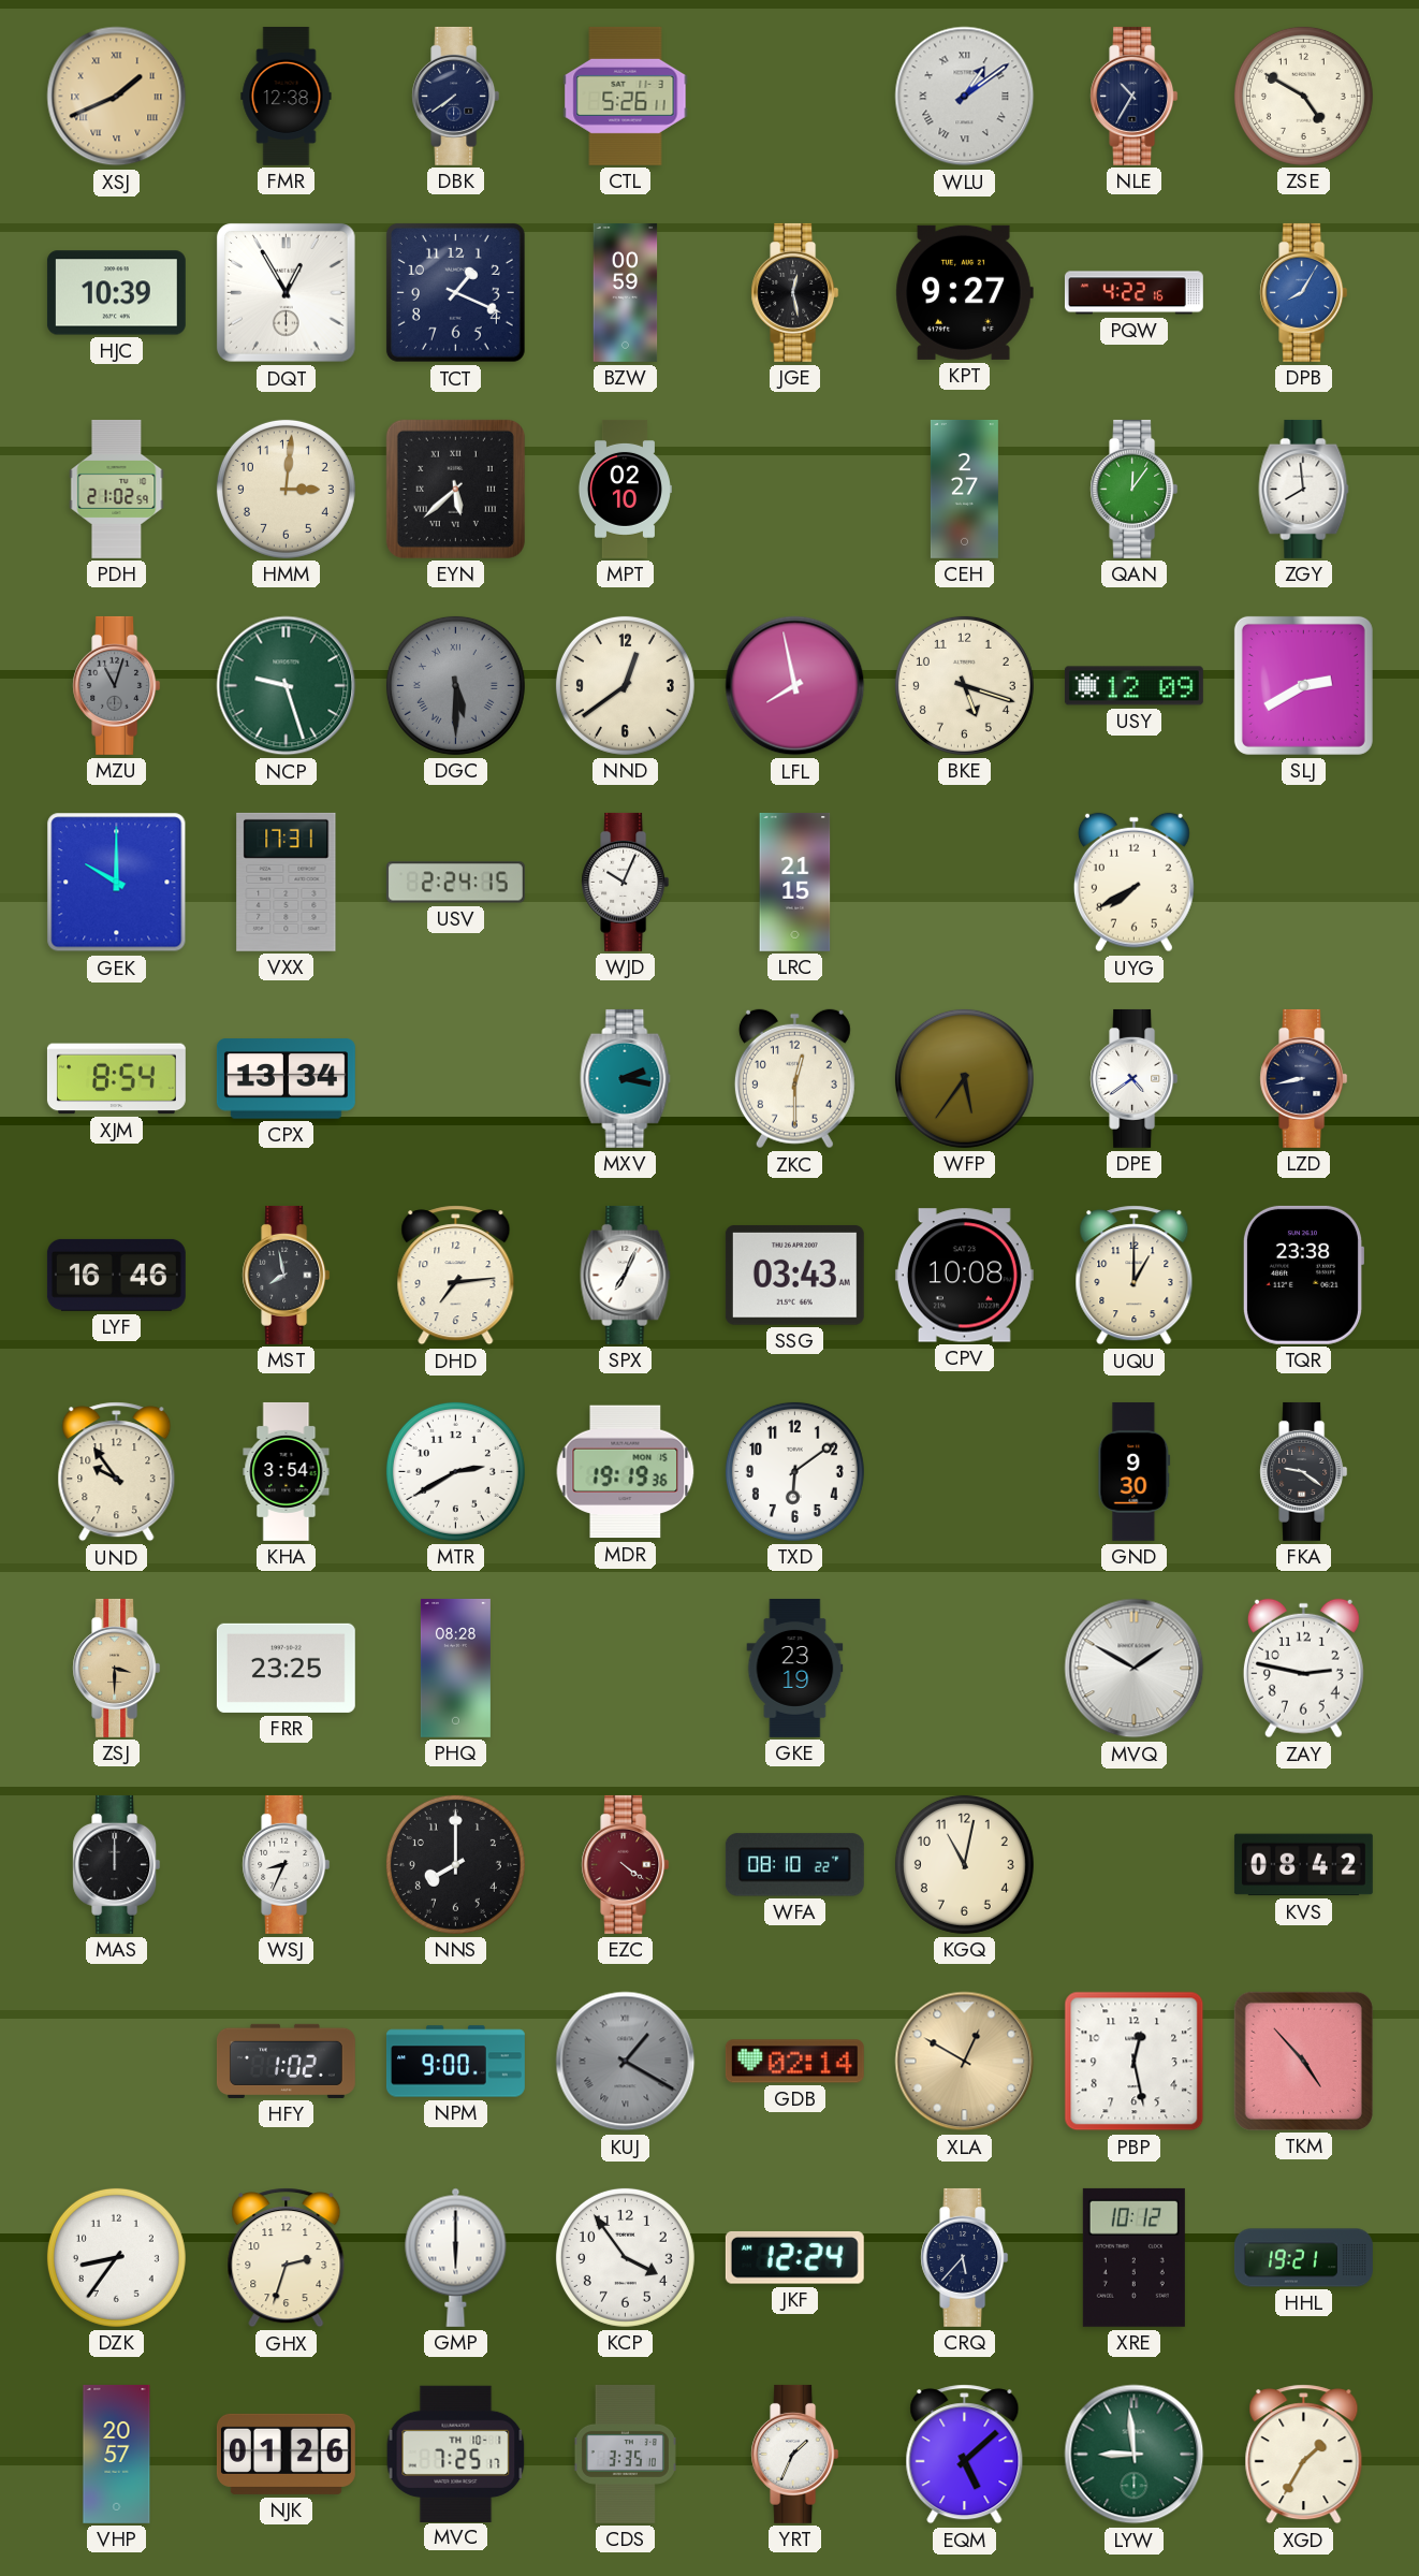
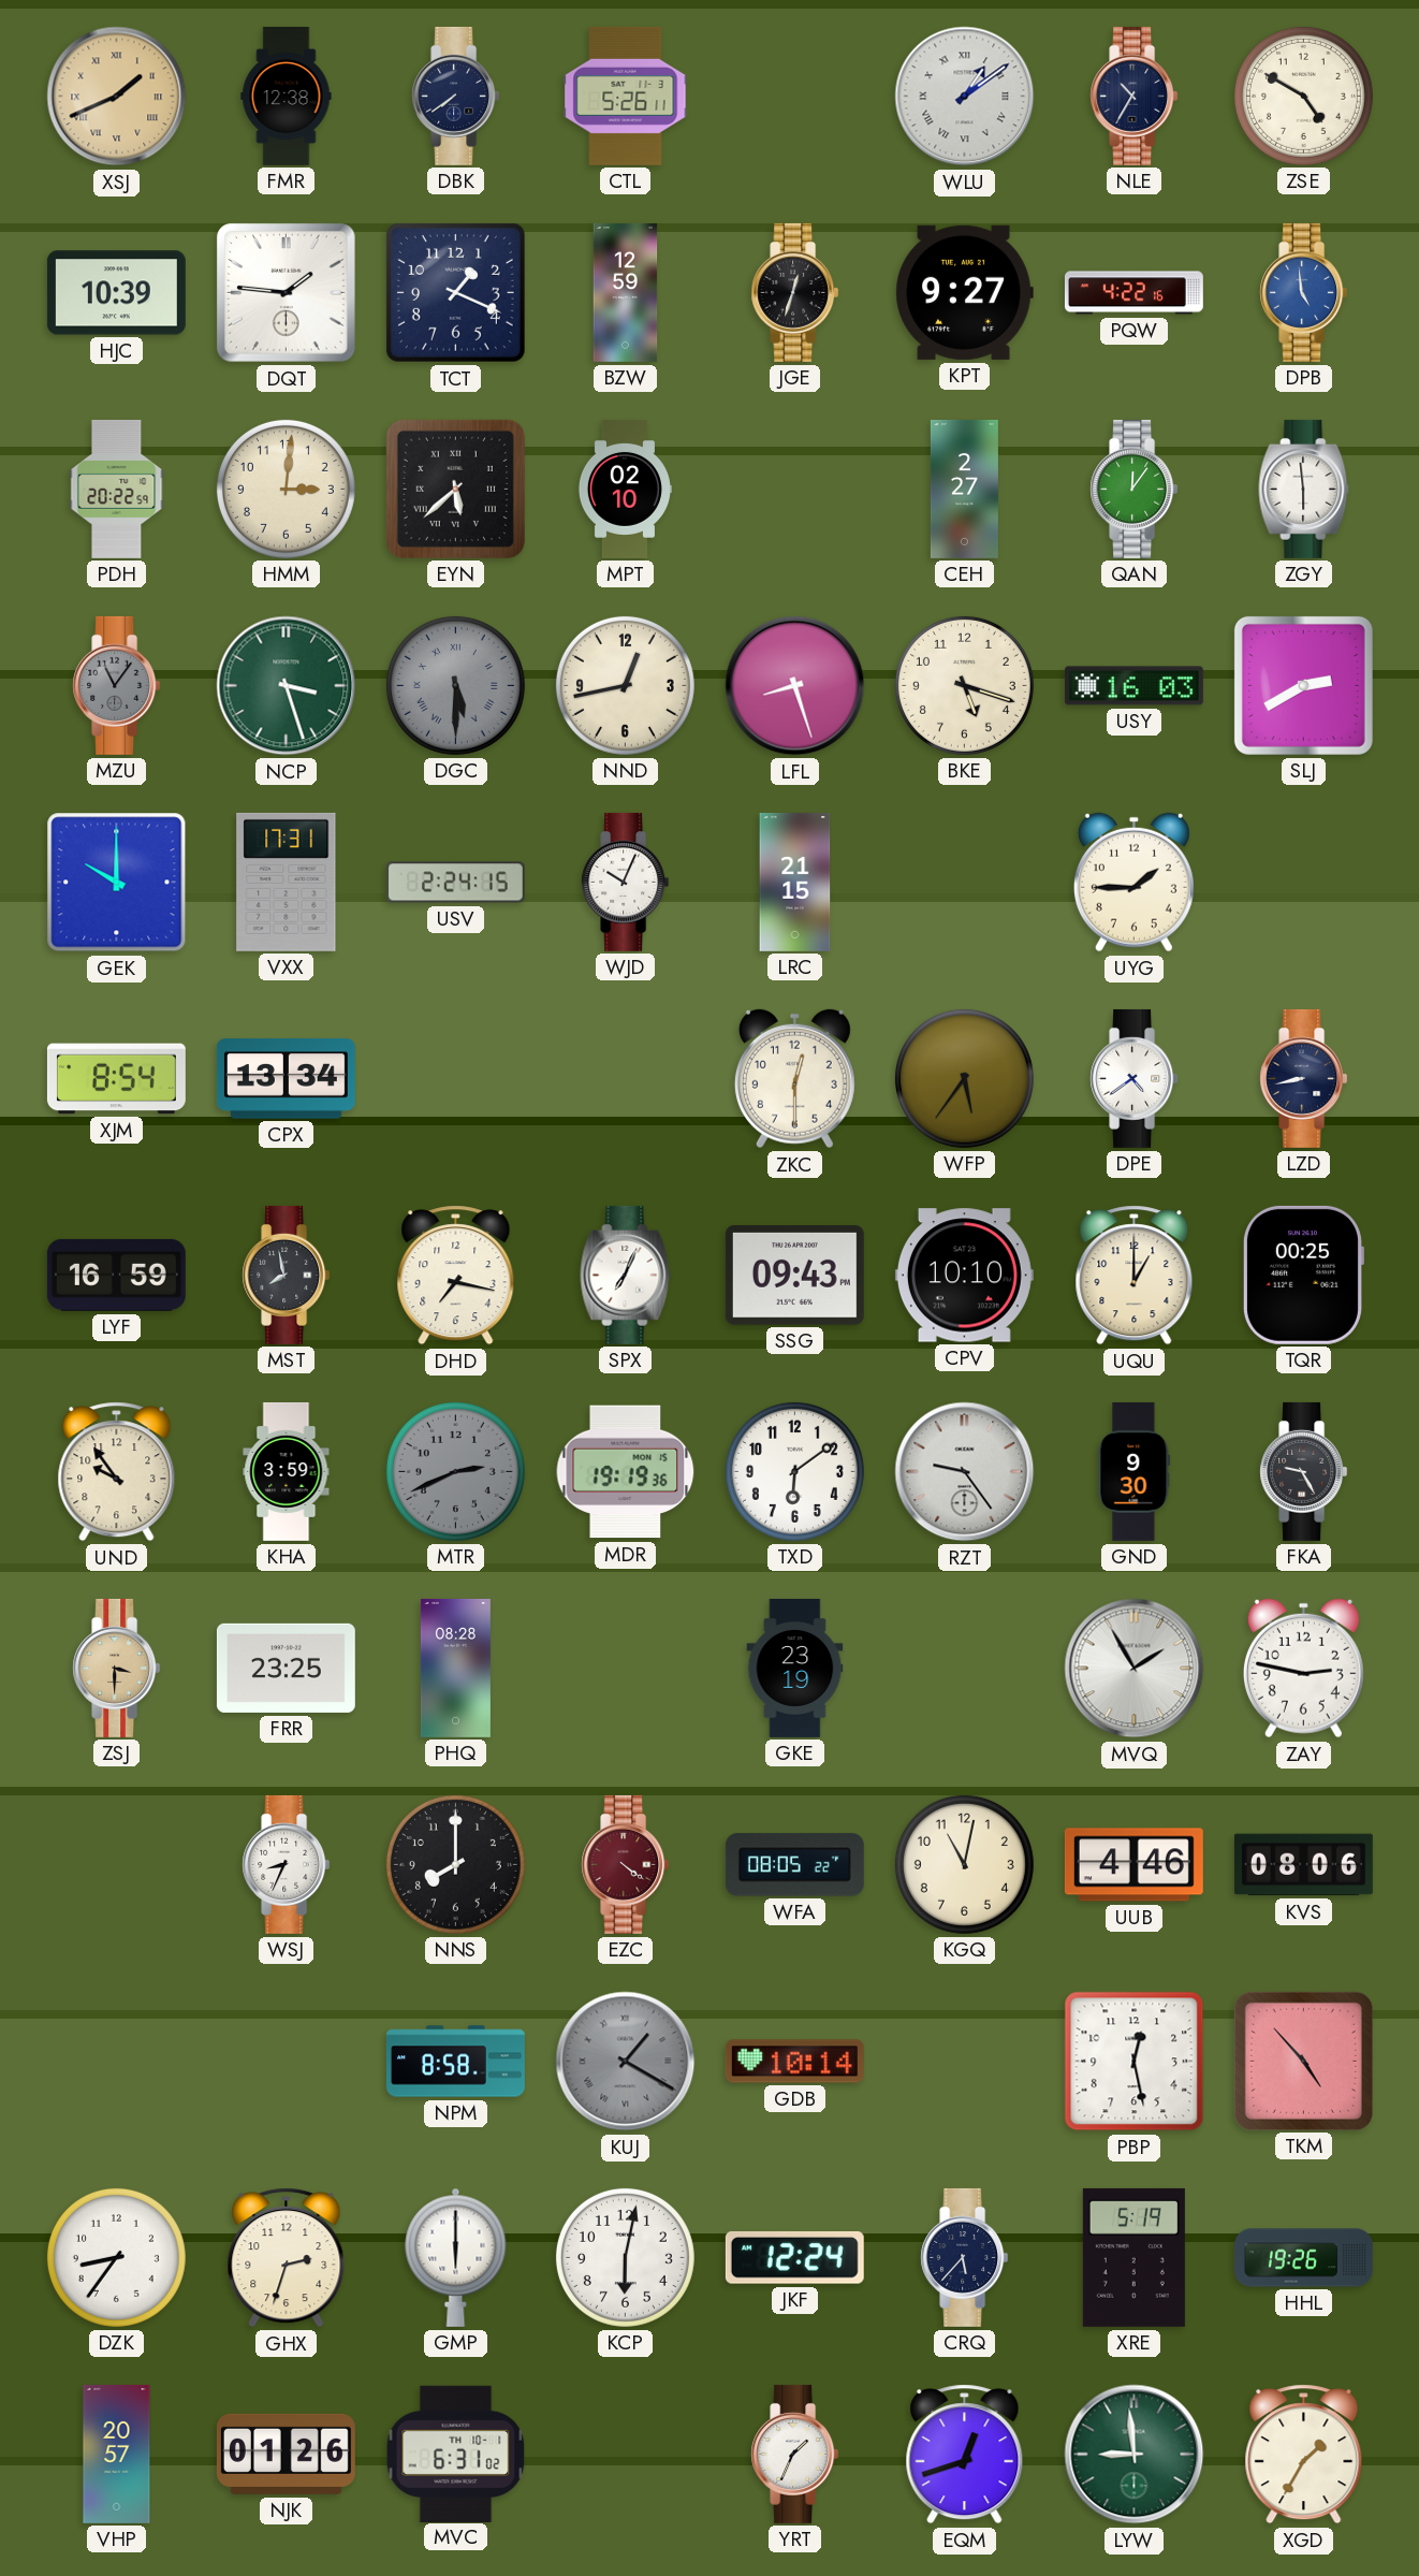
DQT: 12:55 -> 1:46
BZW: 00:59 -> 12:59
JGE: 12:28 -> 12:33
DPB: 8:05 -> 4:59
PDH: 21:02 -> 20:22
ZGY: 7:59 -> 5:59
MZU: 11:03 -> 11:06
NCP: 9:27 -> 3:27
NND: 12:39 -> 12:43
LFL: 7:58 -> 8:27
USY: 12:09 -> 16:03
UYG: 7:40 -> 1:45
MXV: 2:17 -> none
LYF: 16:46 -> 16:59
DHD: 7:14 -> 7:17
SSG: 03:43 -> 09:43
CPV: 10:08 -> 10:10
TQR: 23:38 -> 00:25
KHA: 3:54 -> 3:59
MTR: 2:40 -> 2:41
MTR dial: white -> grey
RZT: none -> 9:24
FKA: 9:21 -> 9:25
MVQ: 1:50 -> 1:55
MAS: 12:00 -> none
WFA: 08:10 -> 08:05
UUB: none -> 4:46
KVS: 08:42 -> 08:06
HFY: 1:02 -> none
NPM: 9:00 -> 8:58
GDB: 02:14 -> 10:14
XLA: 12:50 -> none
KCP: 3:54 -> 6:02
XRE: 10:12 -> 5:19
HHL: 19:21 -> 19:26
MVC: 7:25 -> 6:31
CDS: 3:35 -> none
EQM: 5:08 -> 12:42
